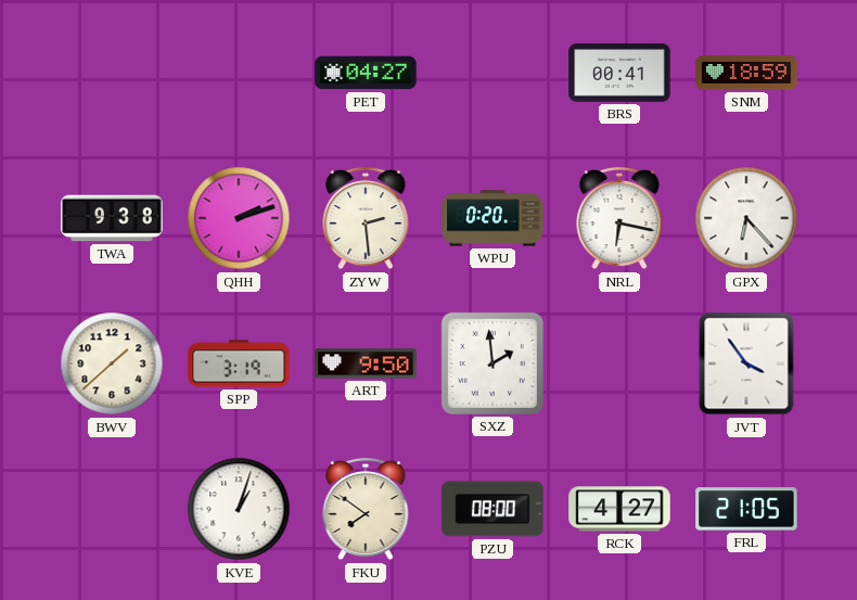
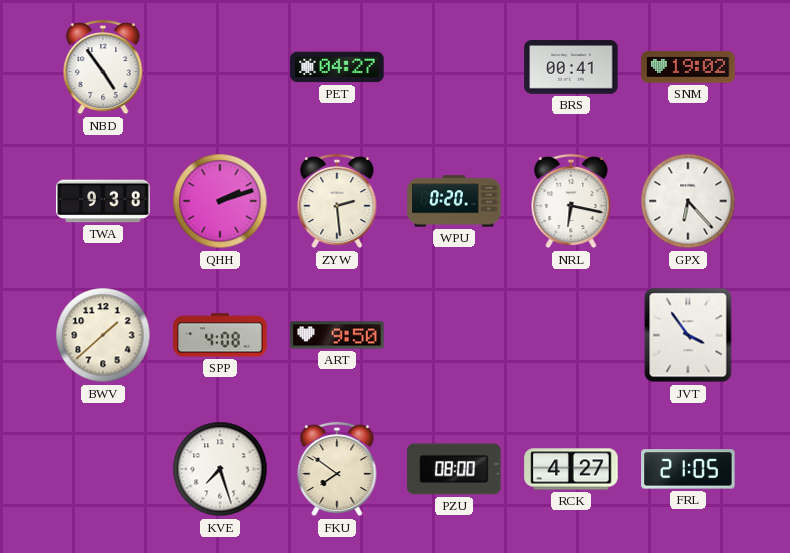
NBD: none -> 4:54
SNM: 18:59 -> 19:02
SPP: 3:19 -> 4:08
SXZ: 1:59 -> none
KVE: 1:03 -> 7:27
